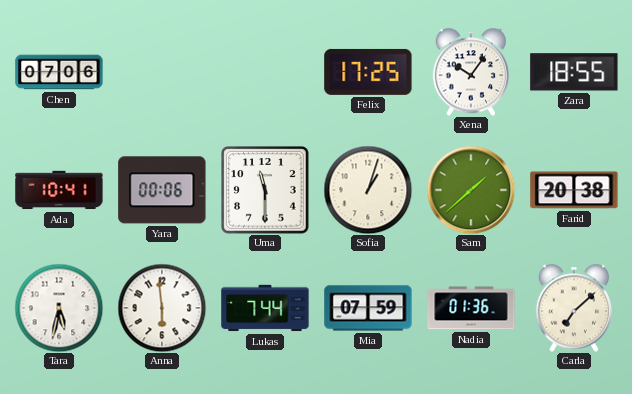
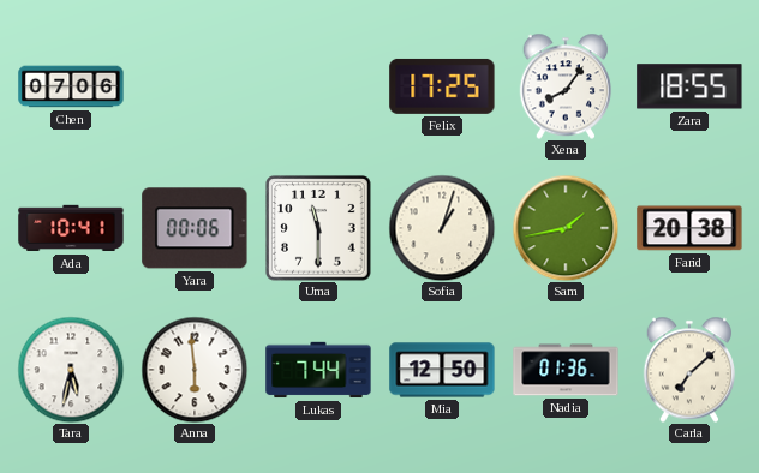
Xena: 10:06 -> 8:06
Sam: 1:38 -> 1:43
Mia: 07:59 -> 12:50
